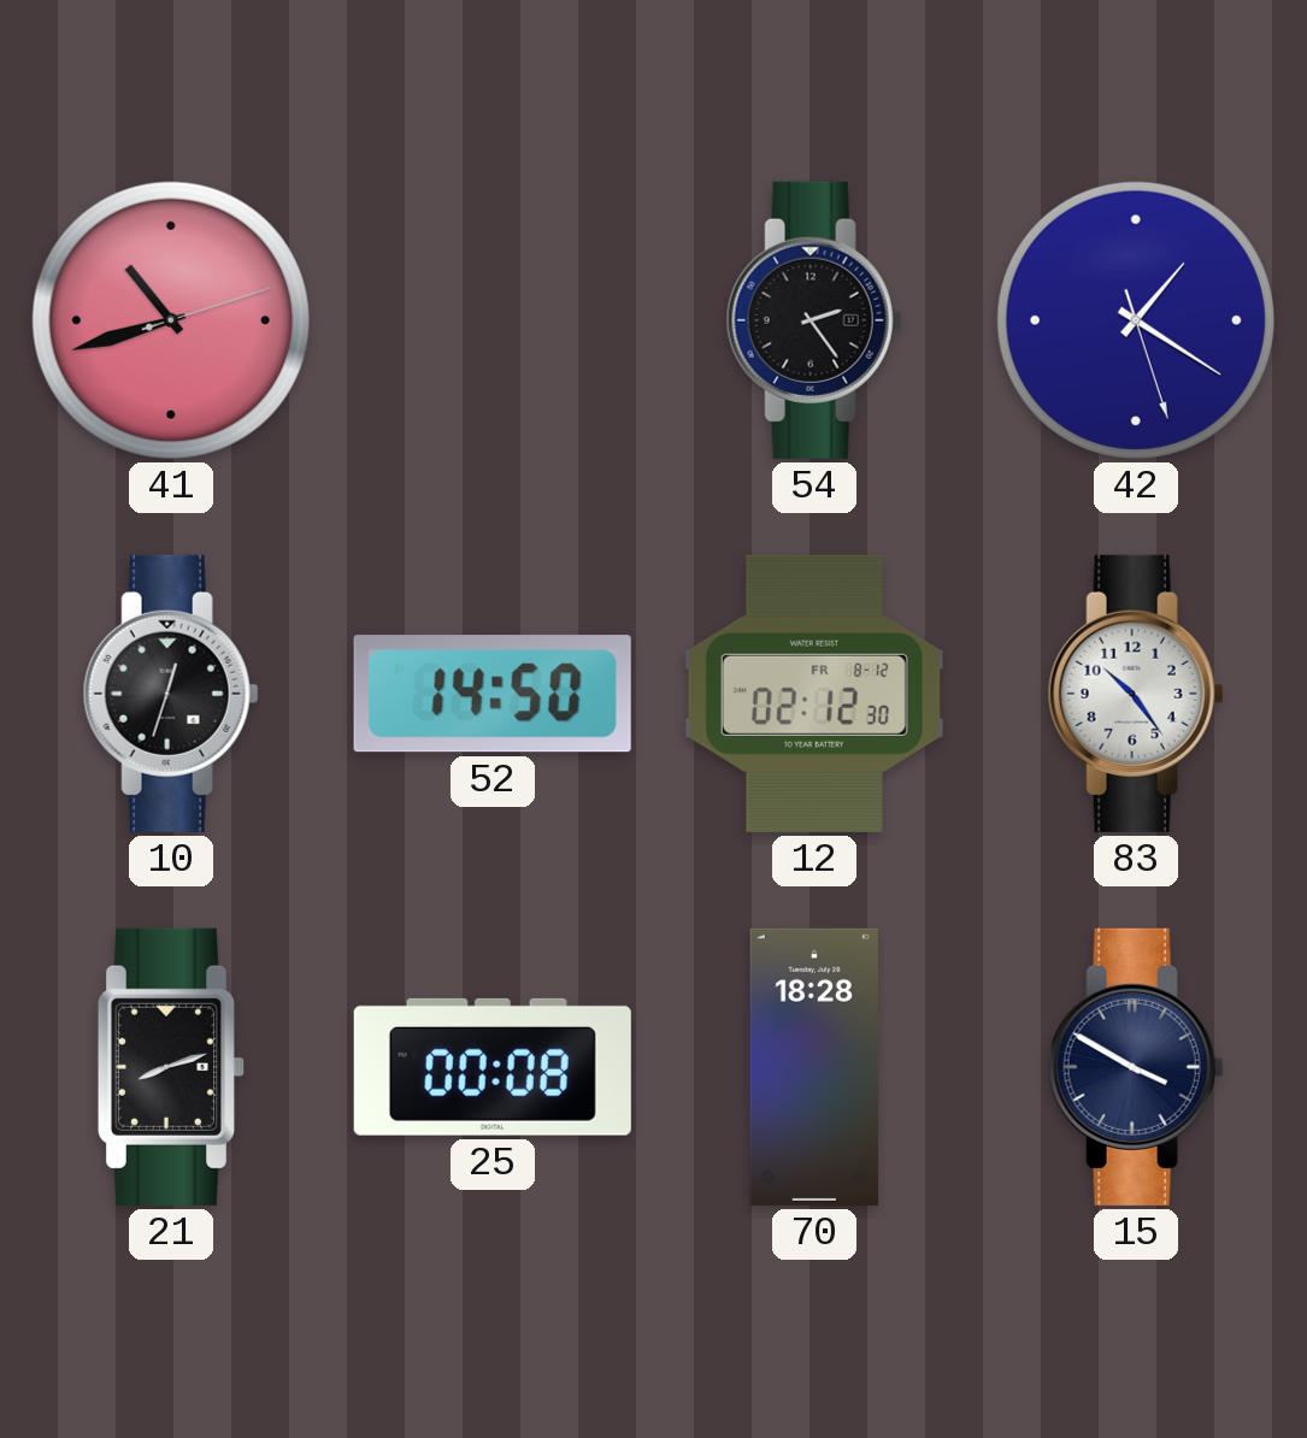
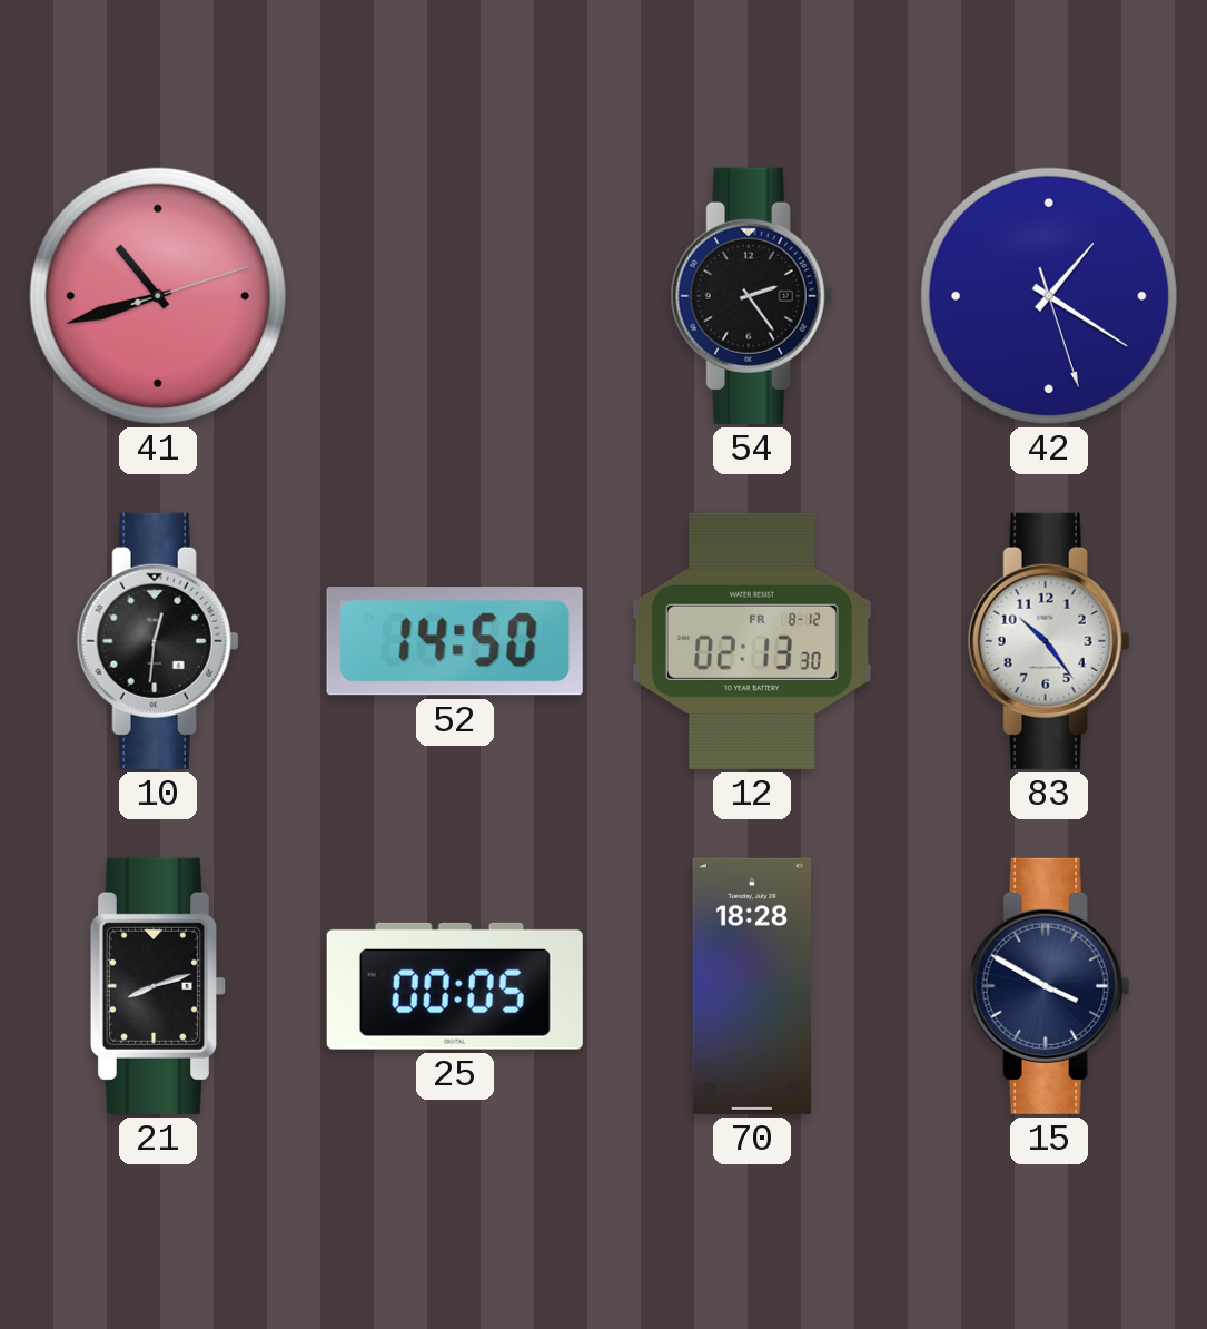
10: 12:33 -> 12:31
12: 02:12 -> 02:13
25: 00:08 -> 00:05
